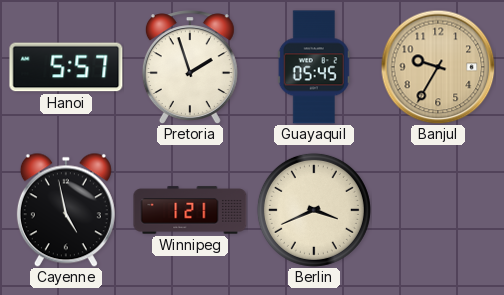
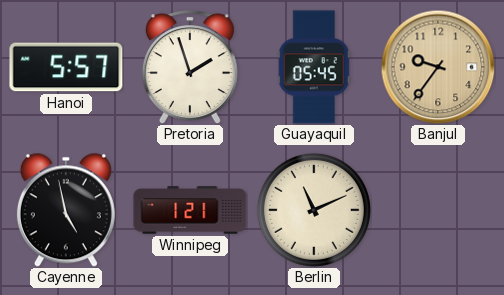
Banjul: 9:35 -> 9:36
Berlin: 3:41 -> 11:11
